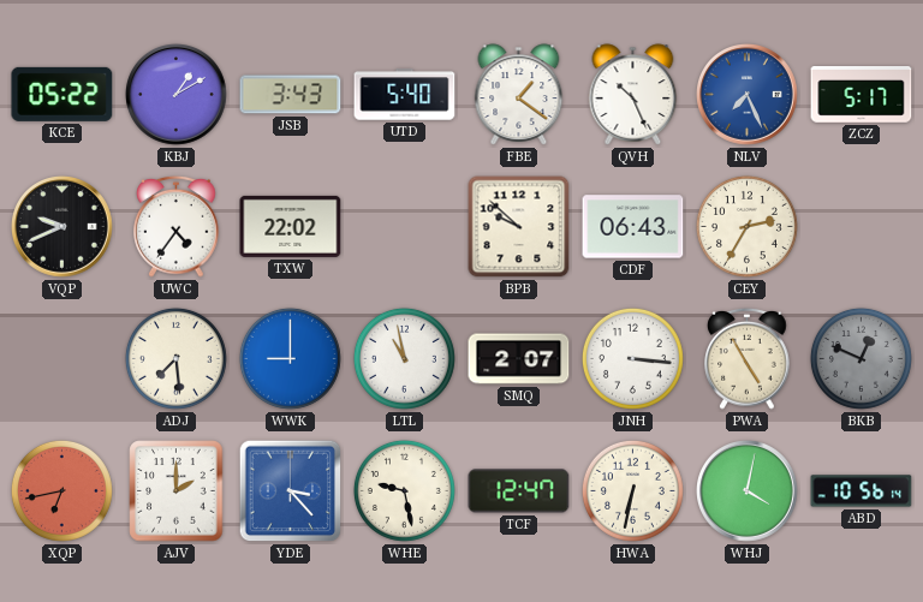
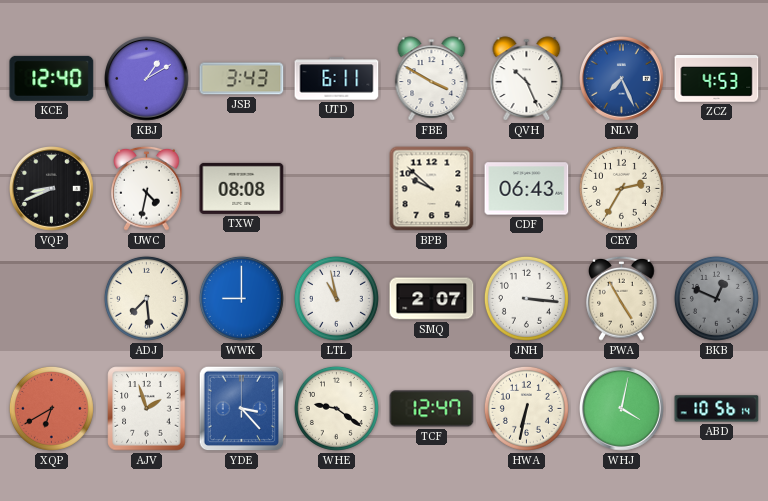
KCE: 05:22 -> 12:40
UTD: 5:40 -> 6:11
FBE: 1:21 -> 3:50
ZCZ: 5:17 -> 4:53
VQP: 9:41 -> 8:41
UWC: 4:36 -> 4:32
TXW: 22:02 -> 08:08
XQP: 6:43 -> 6:40
AJV: 2:00 -> 1:57
WHE: 9:28 -> 9:21
